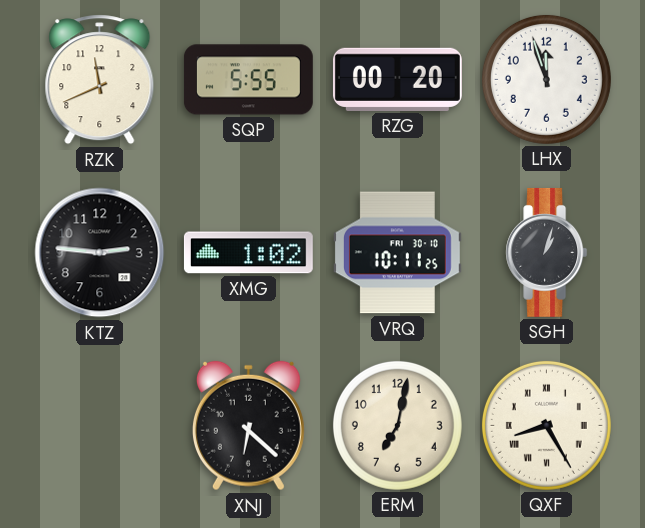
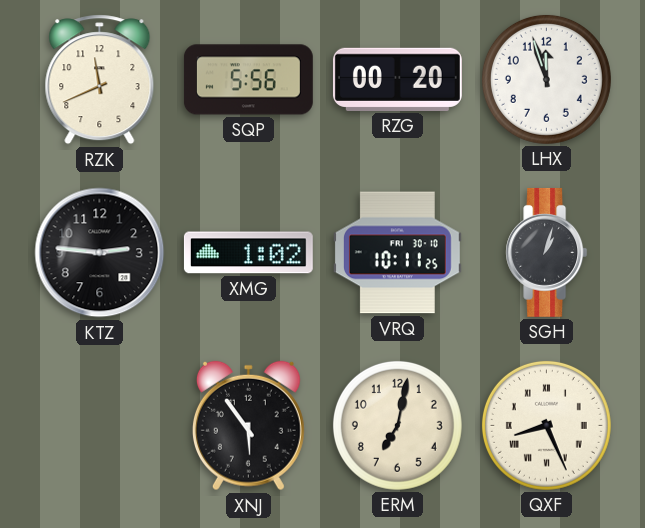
SQP: 5:55 -> 5:56
XNJ: 6:22 -> 5:54
QXF: 8:25 -> 8:26
